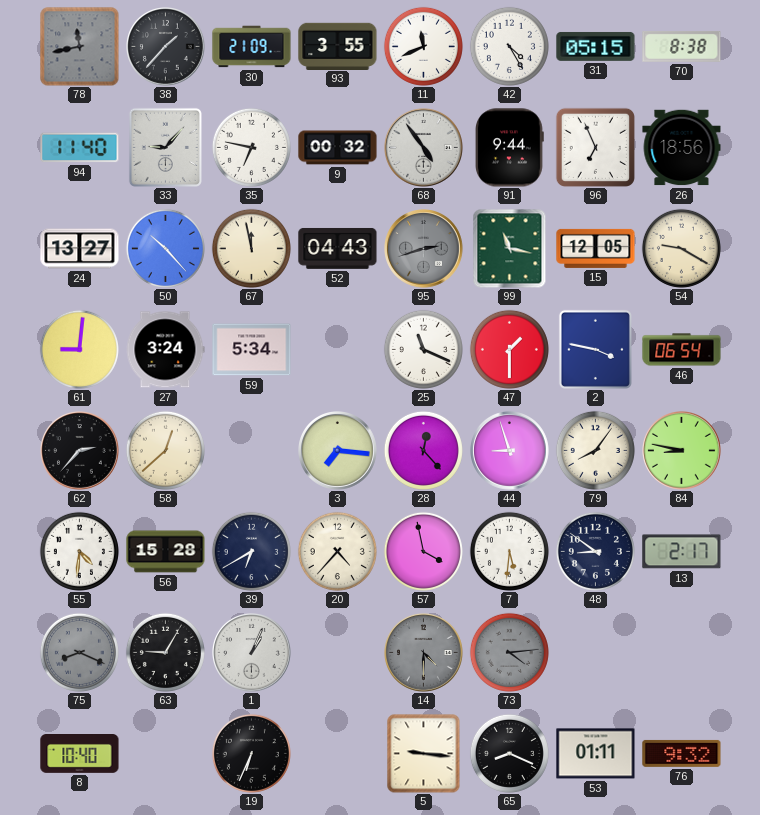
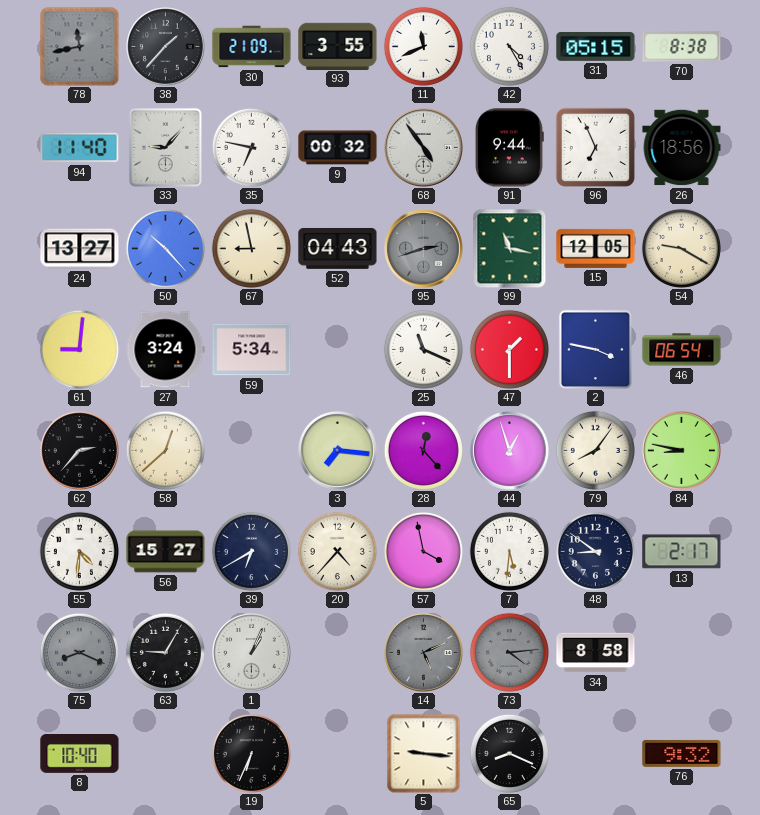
67: 11:58 -> 8:58
44: 8:57 -> 12:57
56: 15:28 -> 15:27
14: 4:30 -> 5:11
34: none -> 8:58
53: 01:11 -> none
